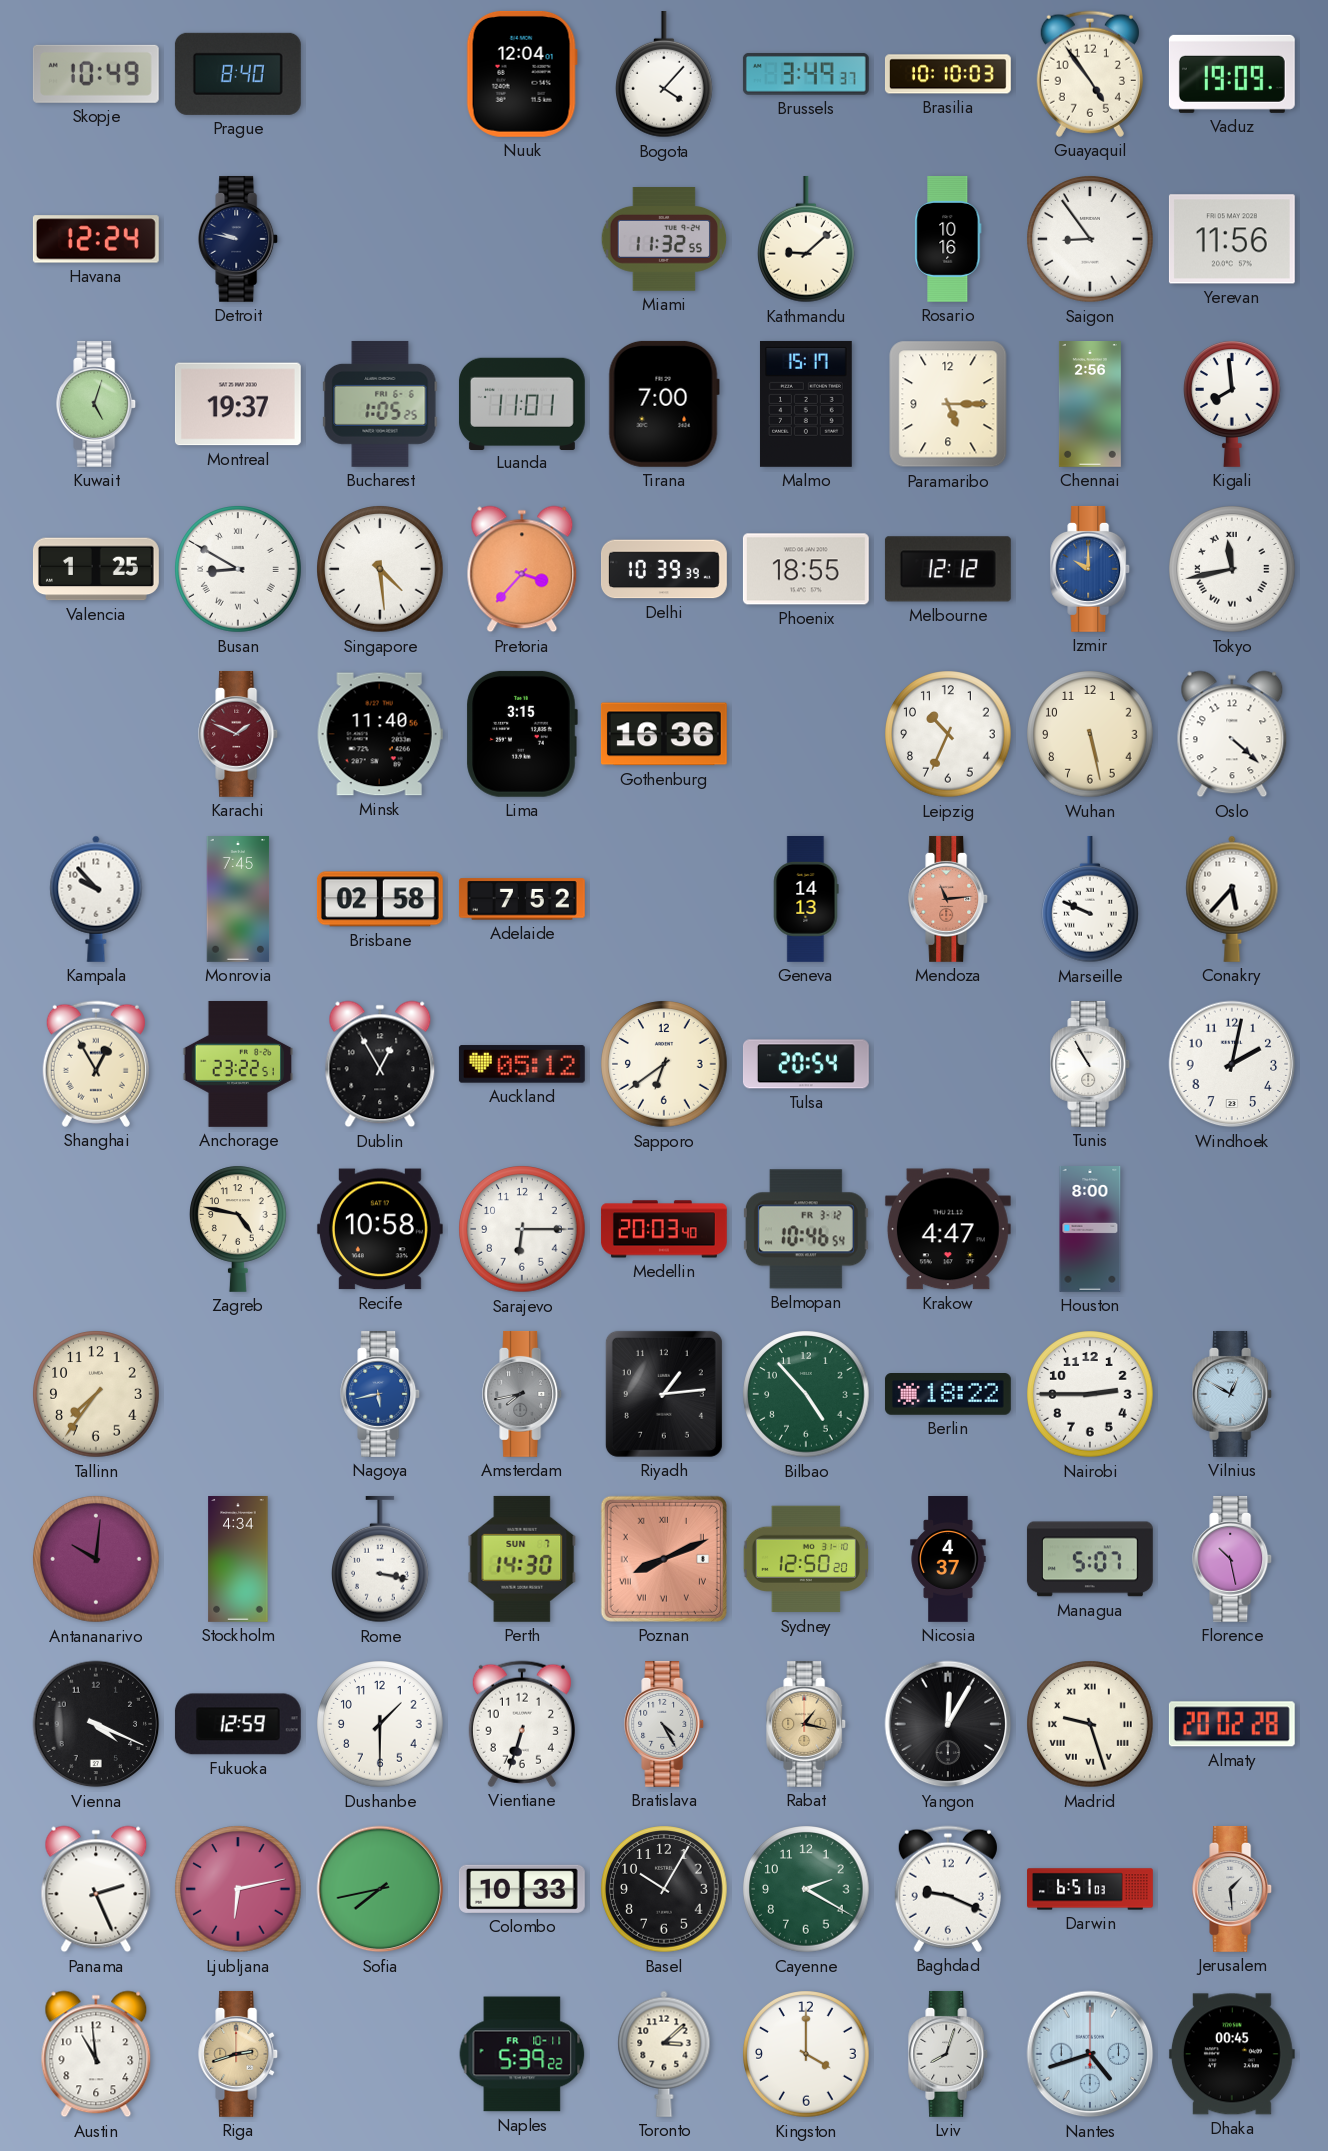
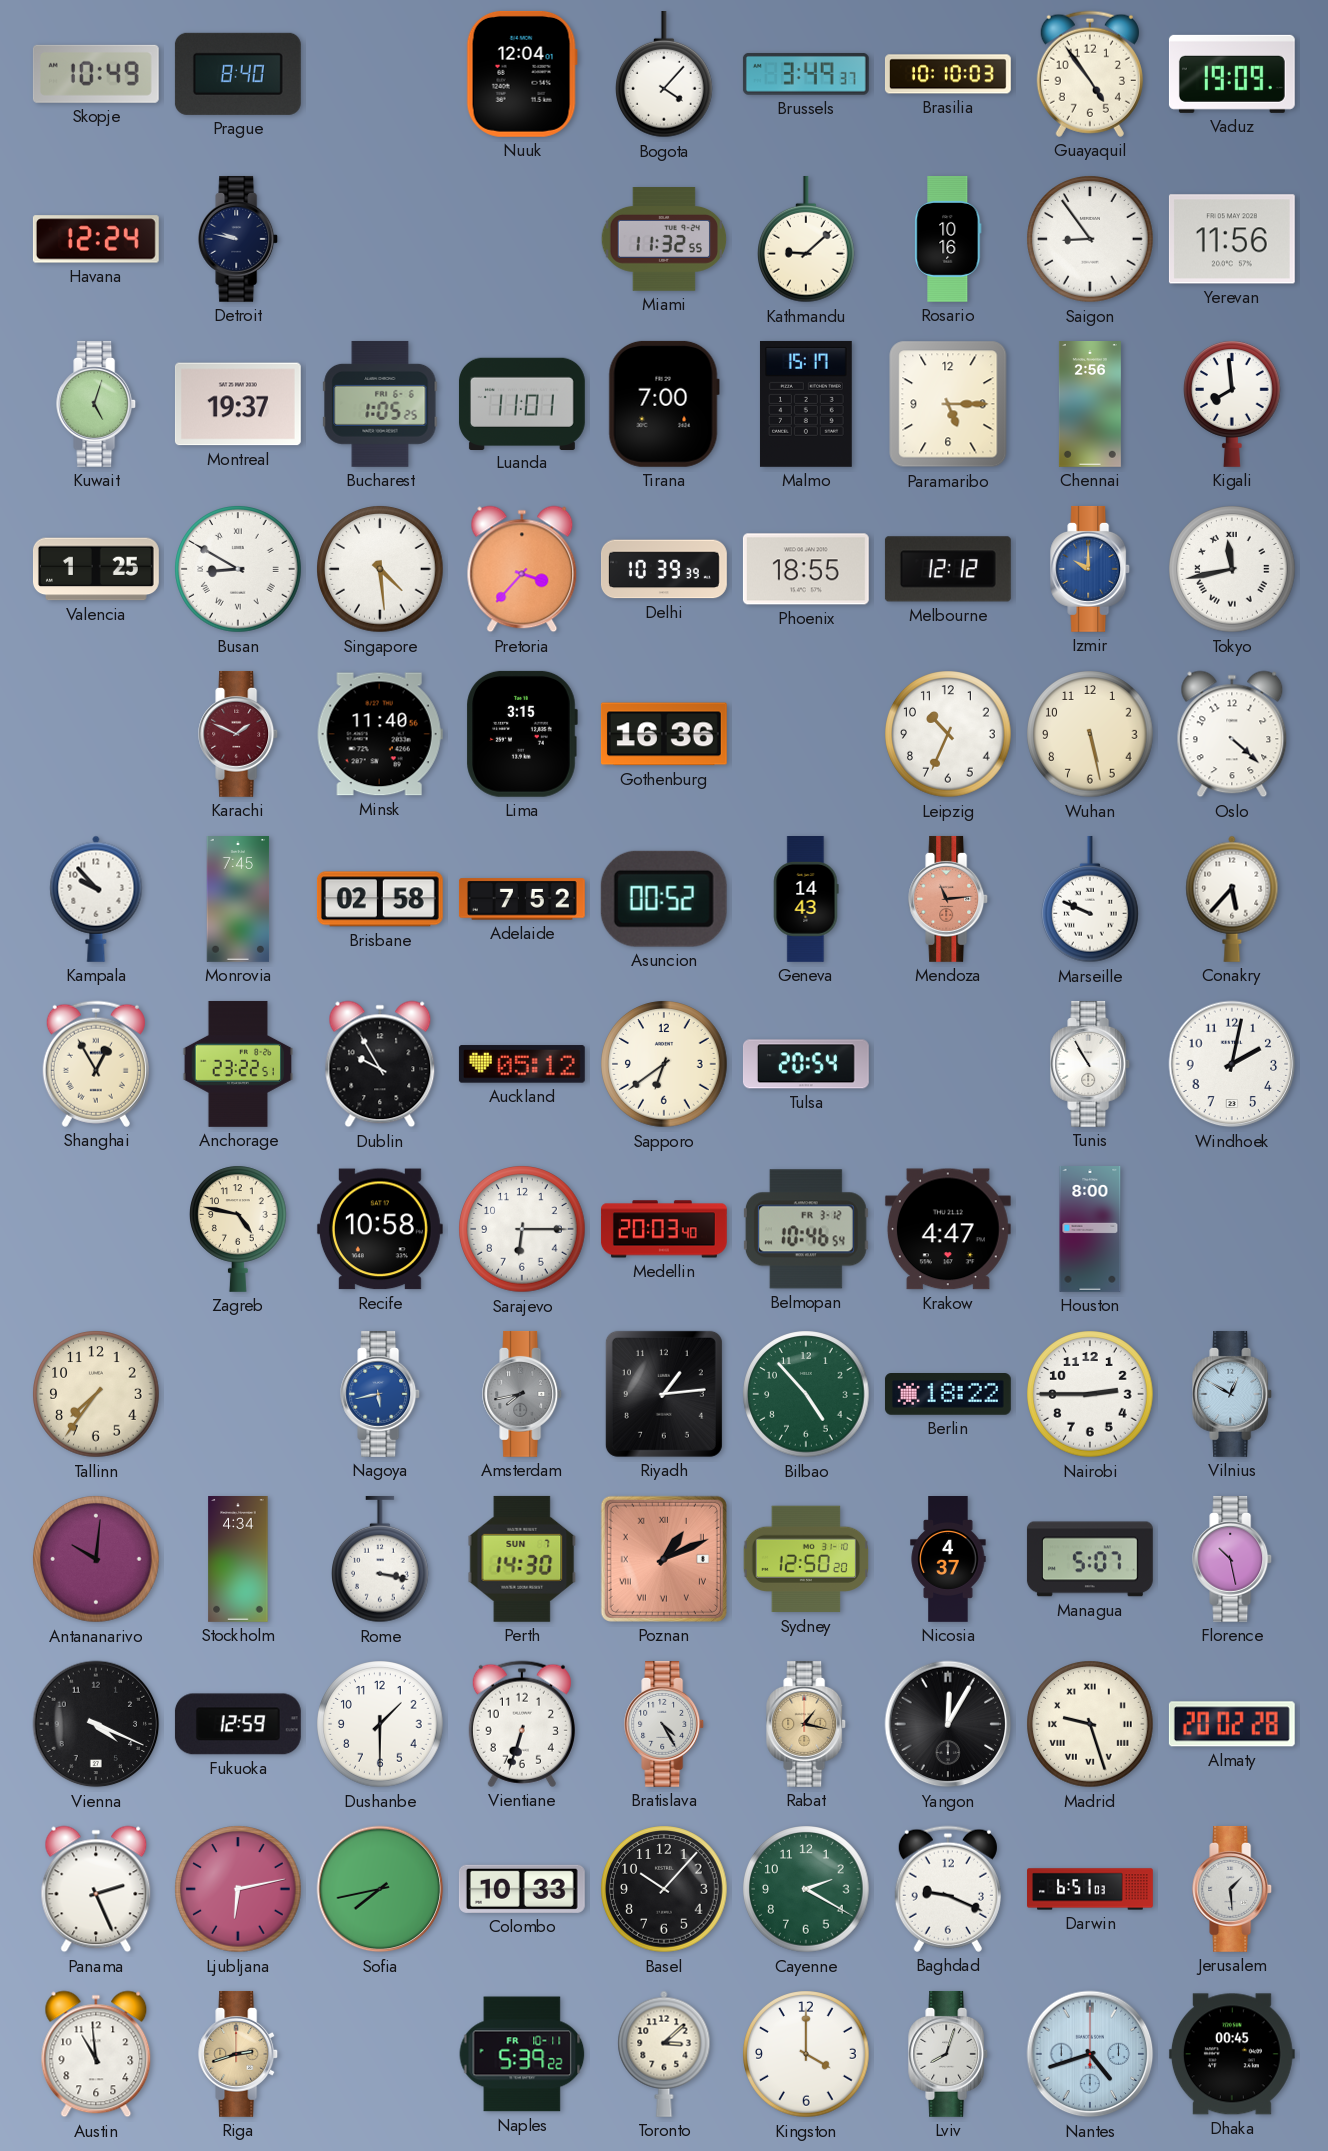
Asuncion: none -> 00:52
Geneva: 14:13 -> 14:43
Dublin: 12:55 -> 9:55
Poznan: 8:11 -> 1:11
Basel: 10:05 -> 10:07
